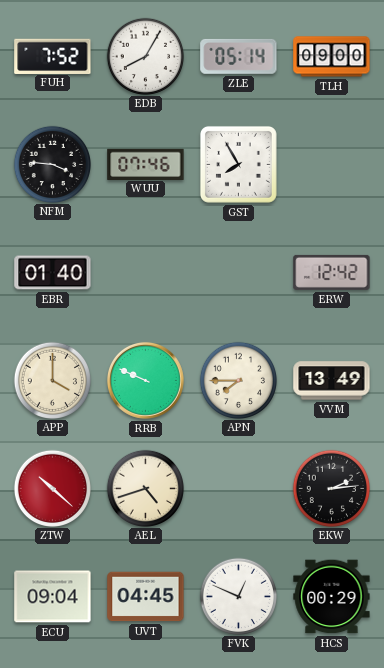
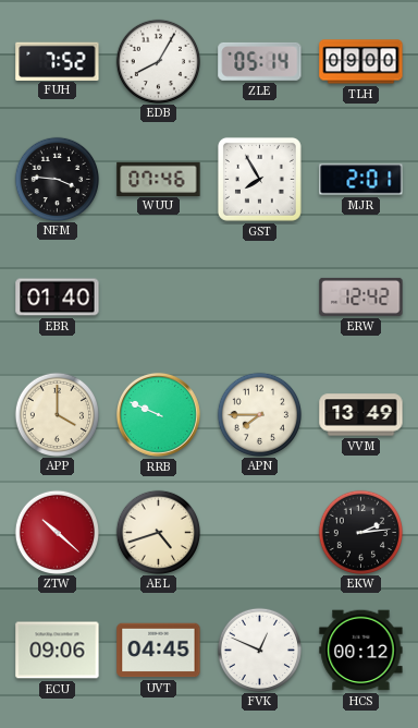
MJR: none -> 2:01
ECU: 09:04 -> 09:06
HCS: 00:29 -> 00:12
